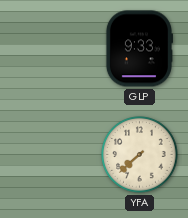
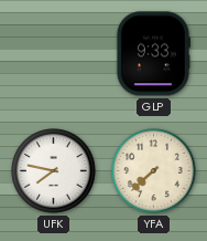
UFK: none -> 7:47
